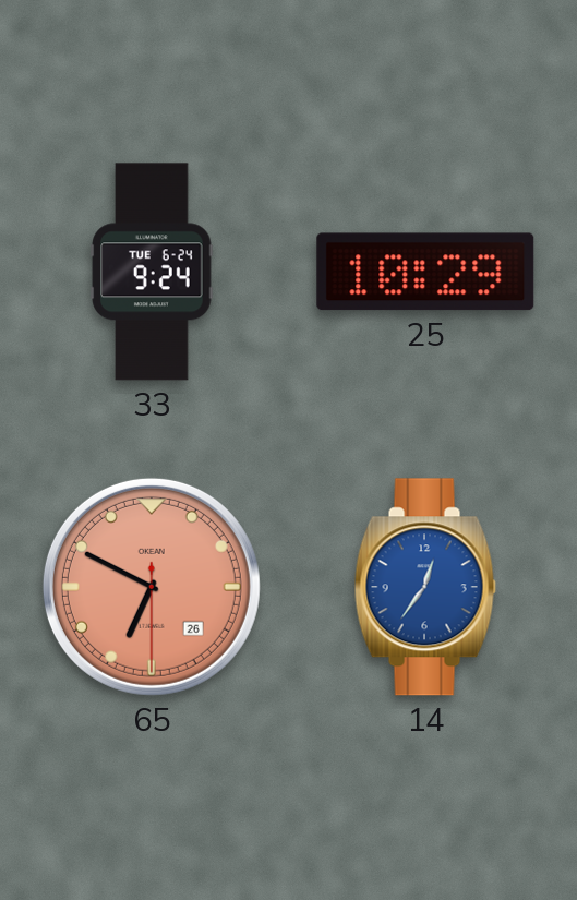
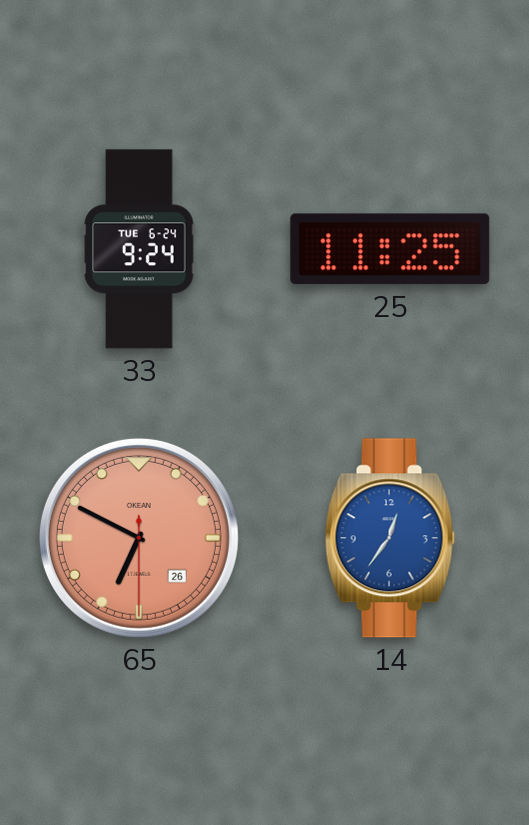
25: 10:29 -> 11:25
